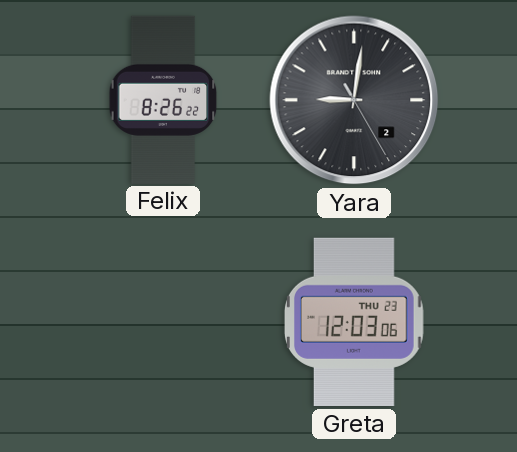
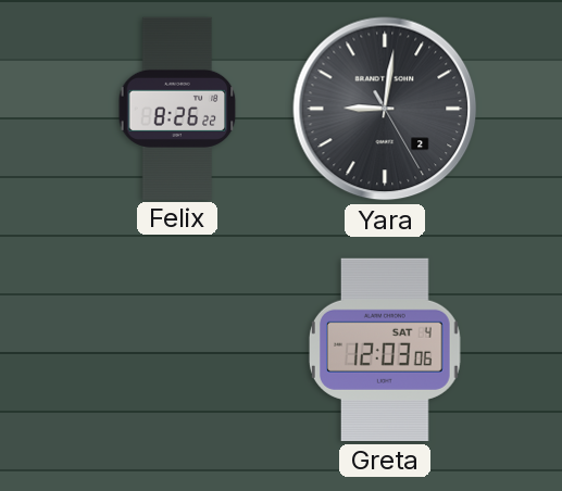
Greta date: THU 23 -> SAT 4
